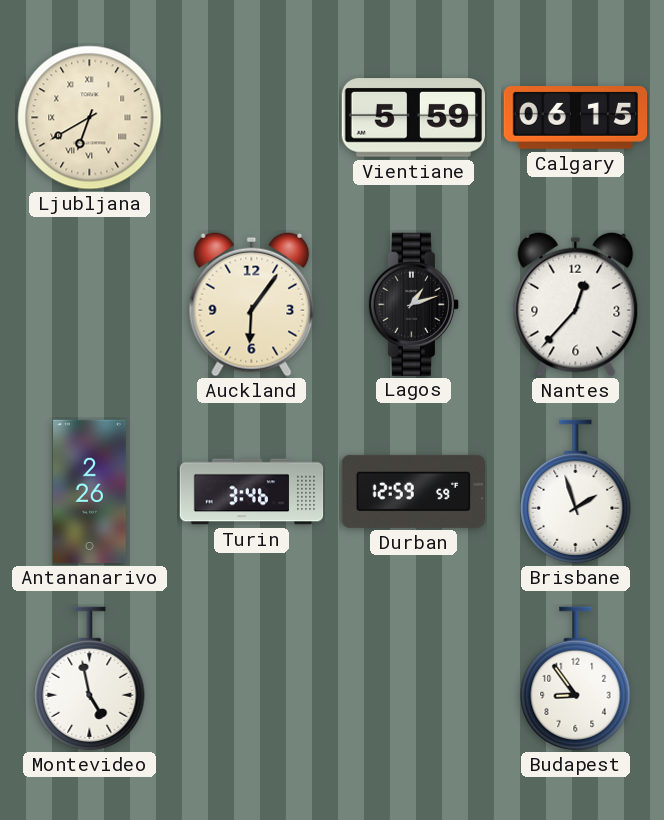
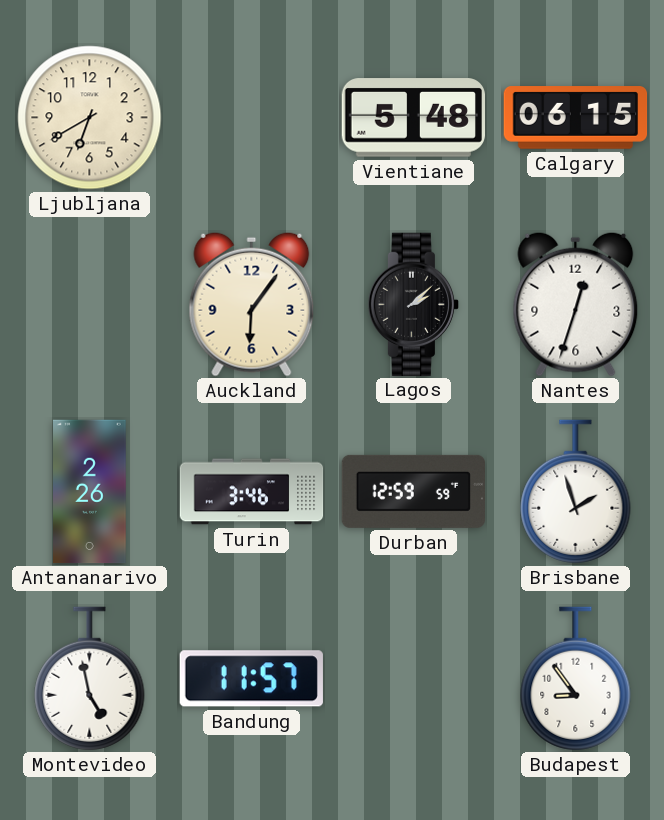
Ljubljana numerals: Roman -> Arabic
Vientiane: 5:59 -> 5:48
Lagos: 1:12 -> 2:08
Nantes: 12:37 -> 12:33
Bandung: none -> 11:57
